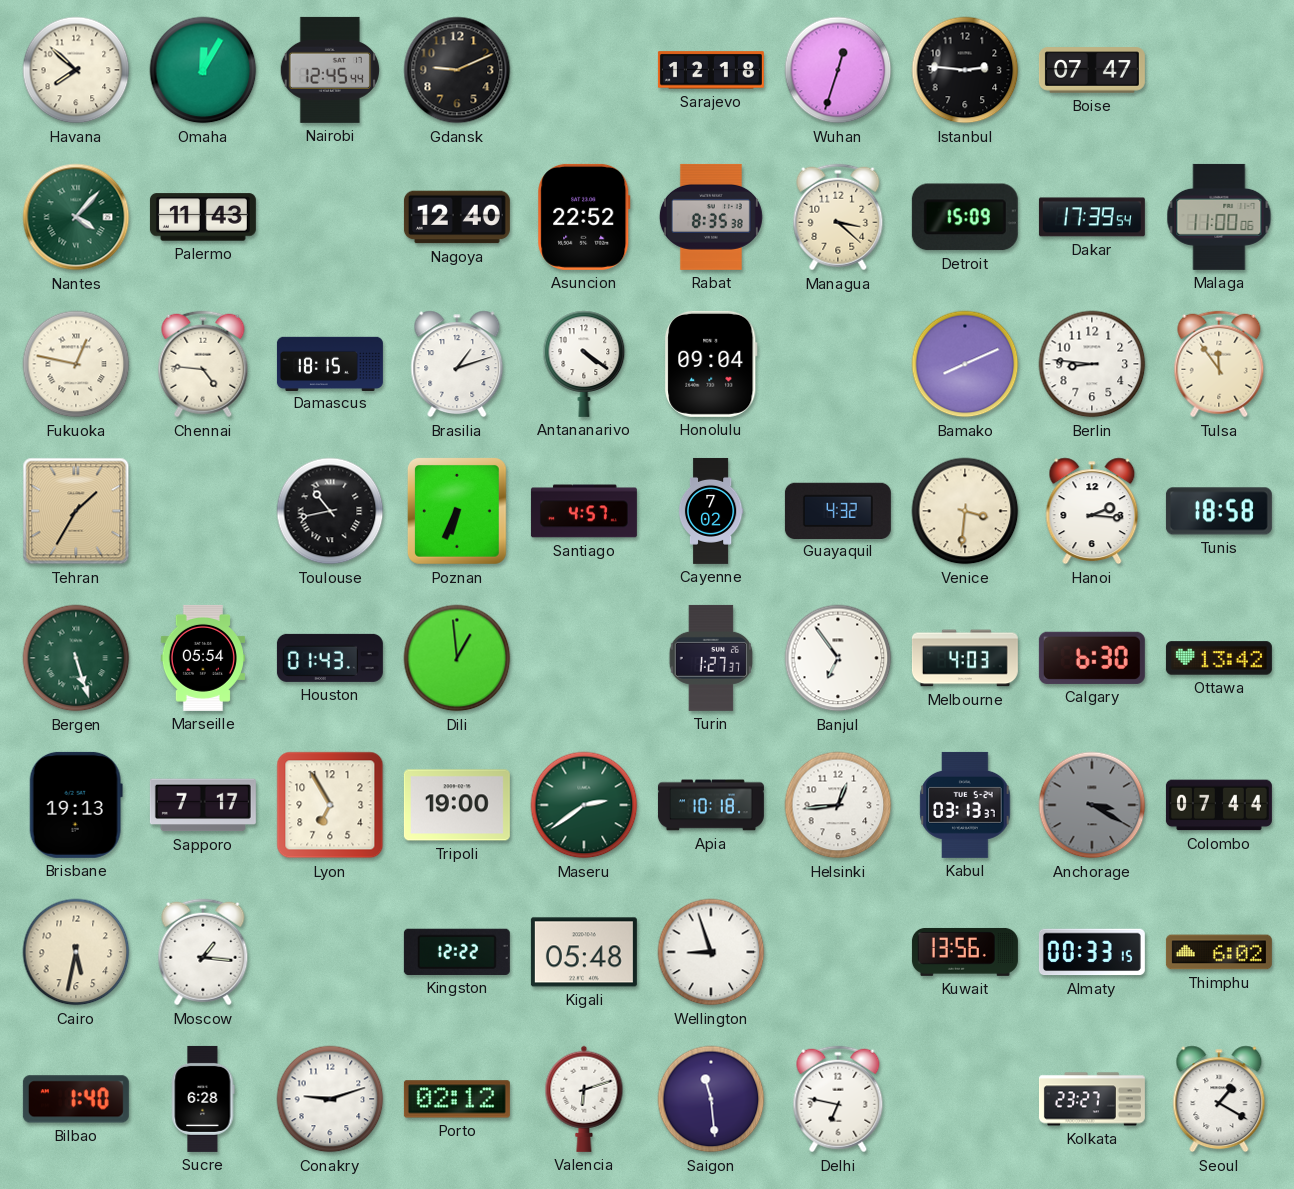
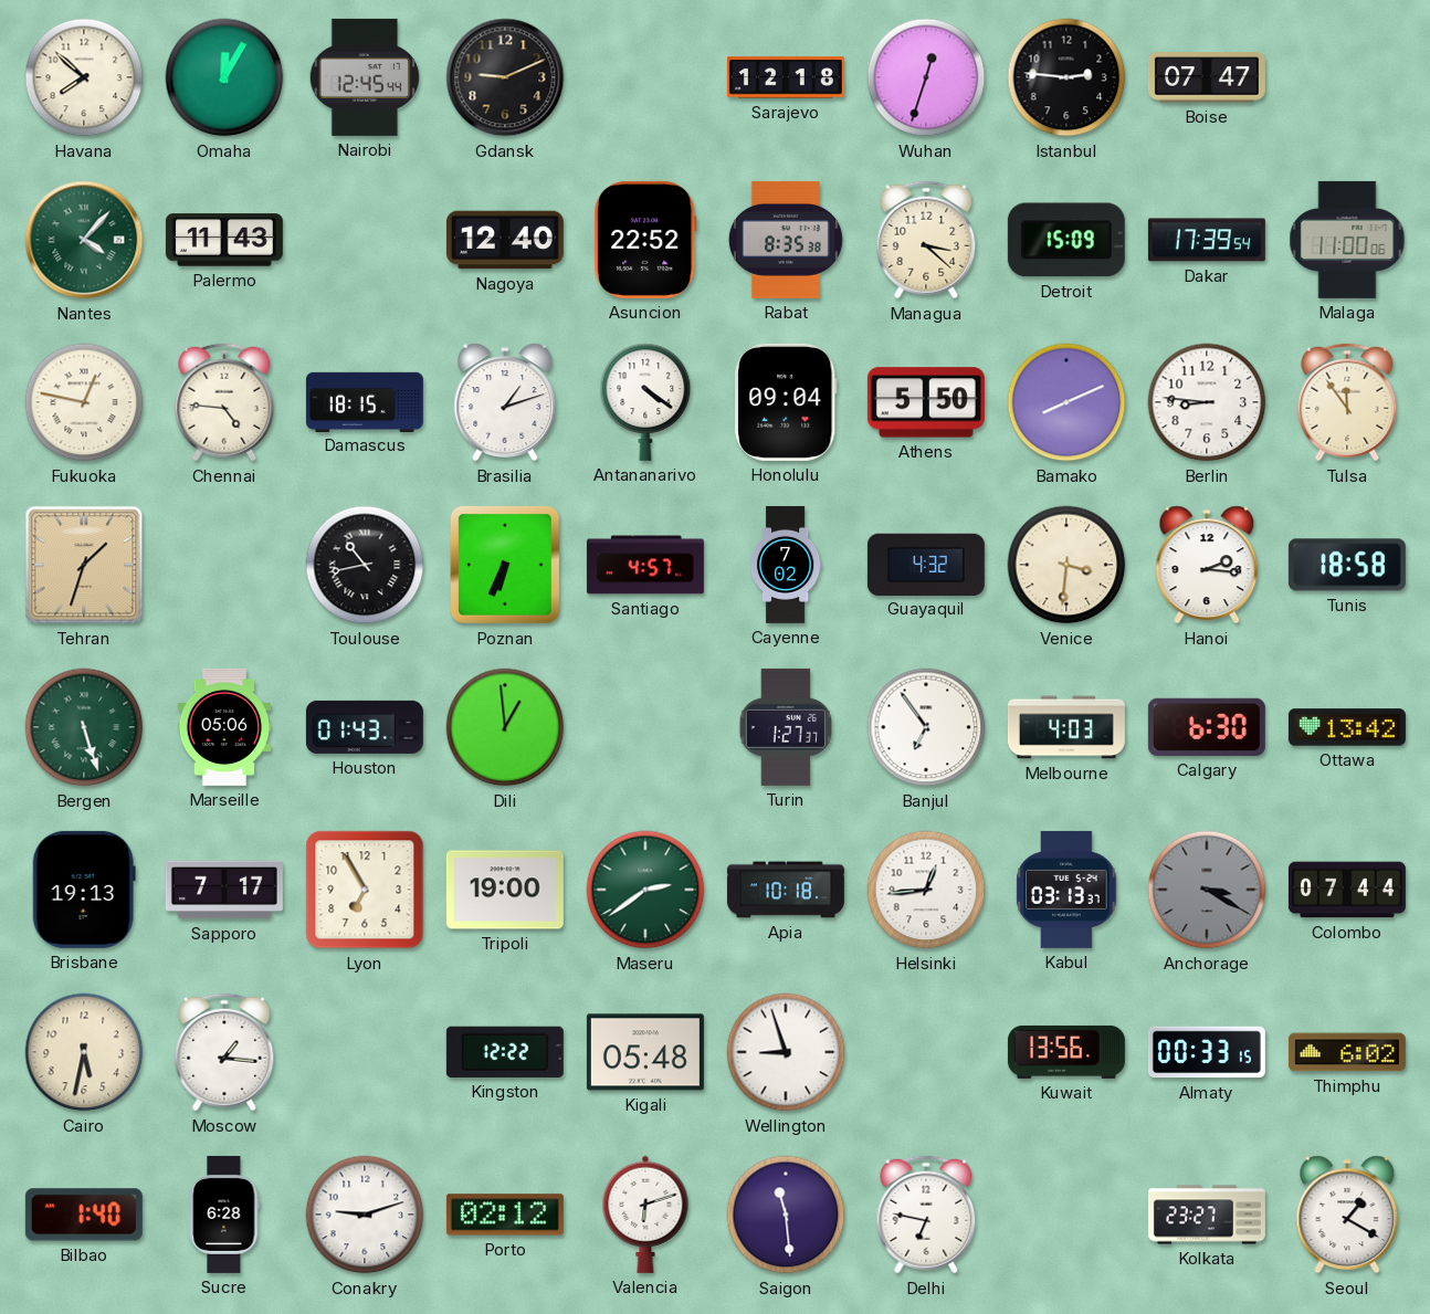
Athens: none -> 5:50
Tehran: 1:35 -> 1:33
Marseille: 05:54 -> 05:06
